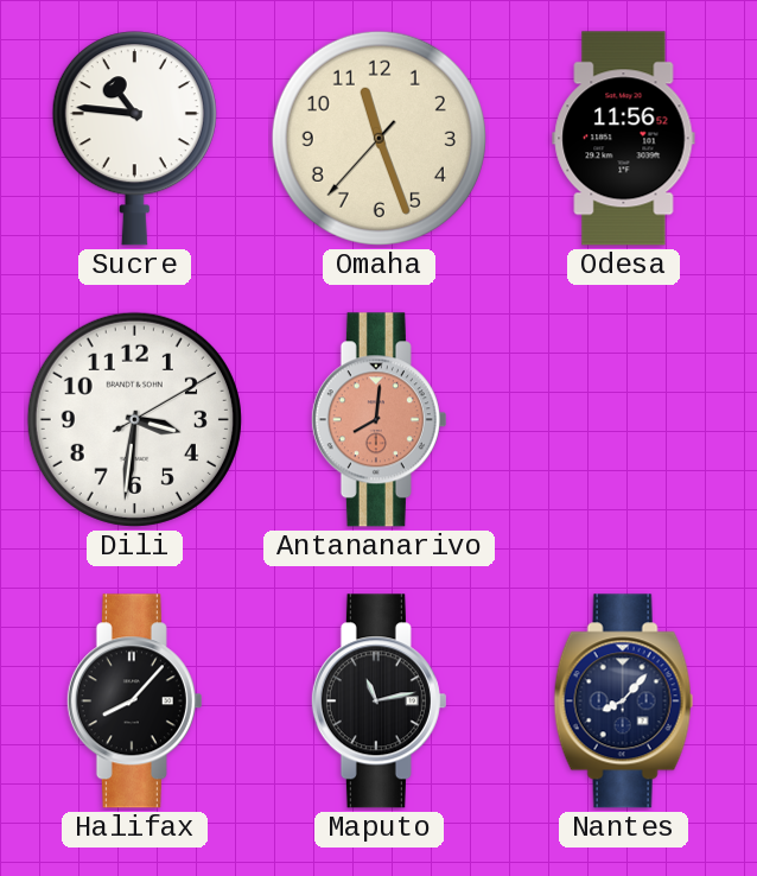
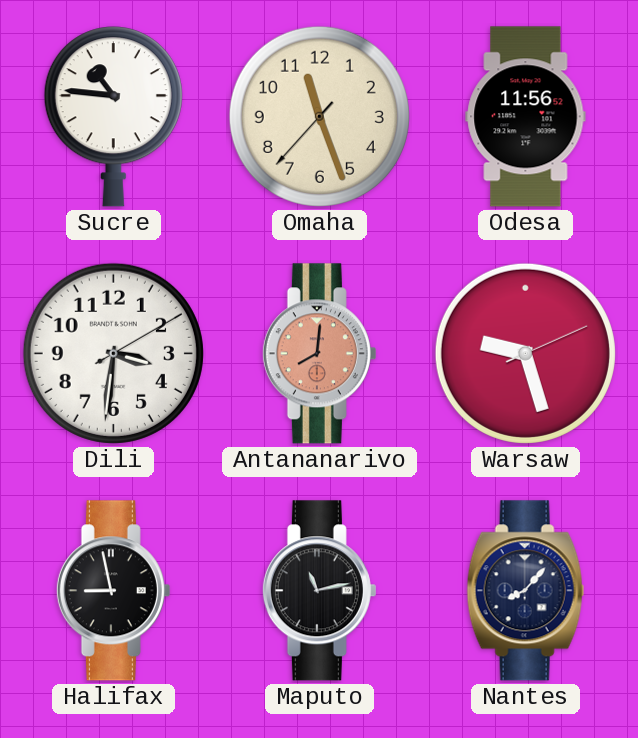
Warsaw: none -> 9:27
Halifax: 8:07 -> 8:58
